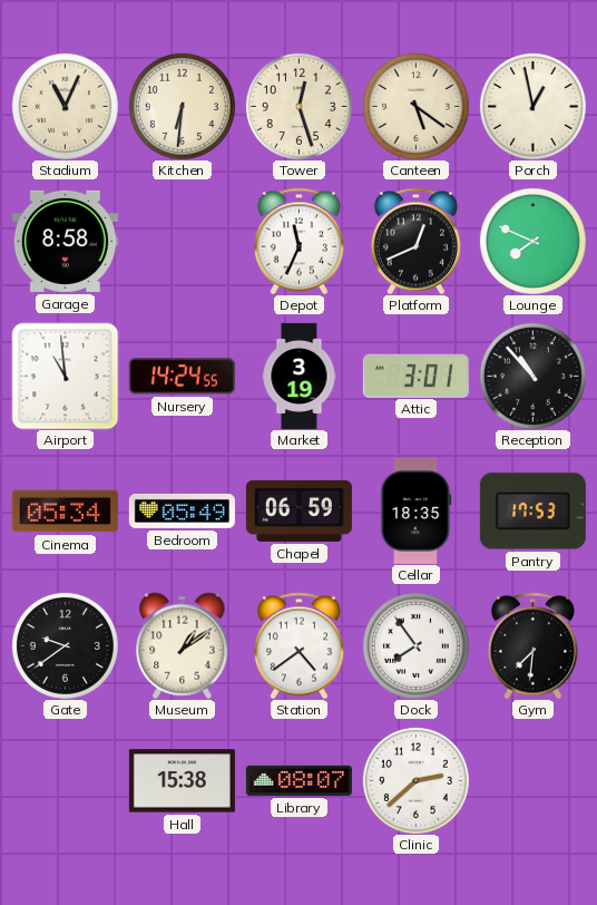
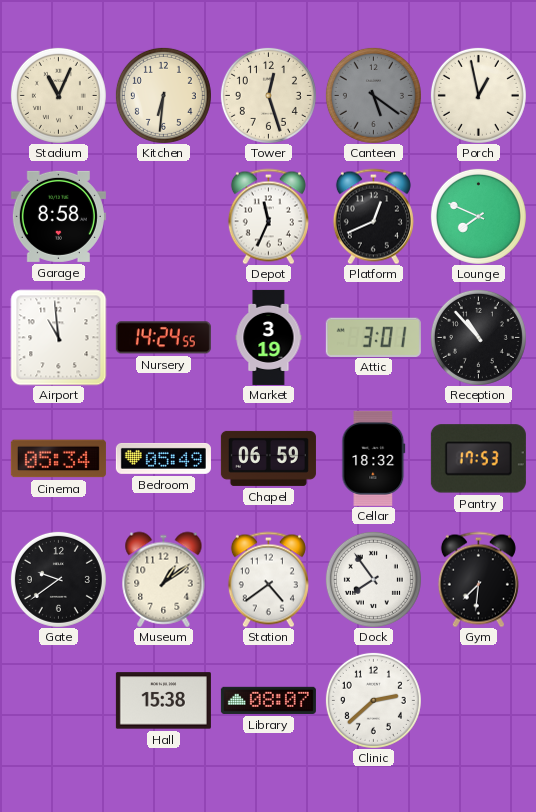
Canteen dial: cream -> grey
Cellar: 18:35 -> 18:32
